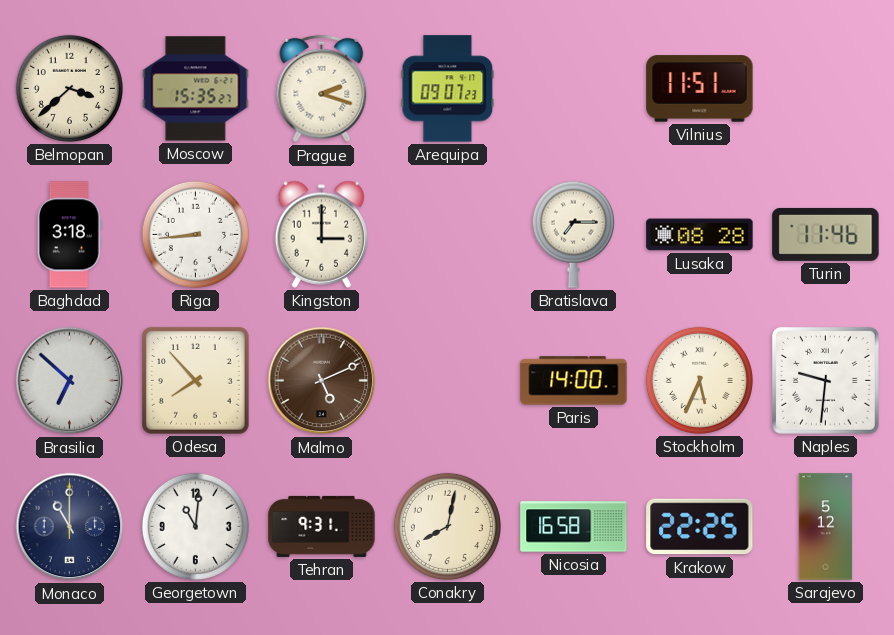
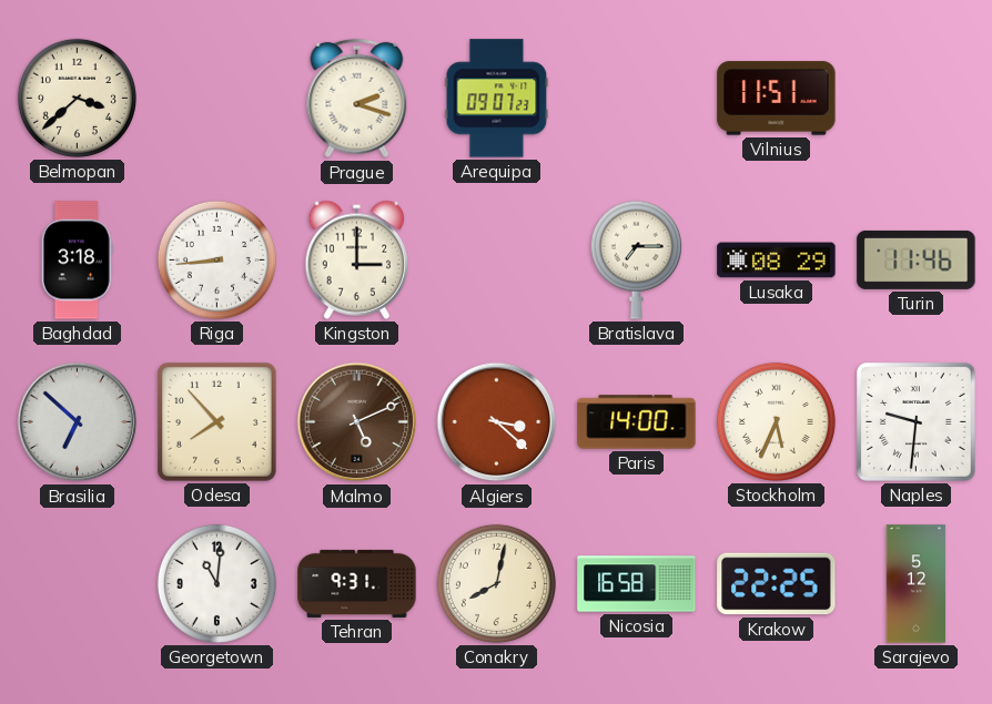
Moscow: 15:35 -> none
Lusaka: 08:28 -> 08:29
Algiers: none -> 3:22
Monaco: 11:00 -> none
